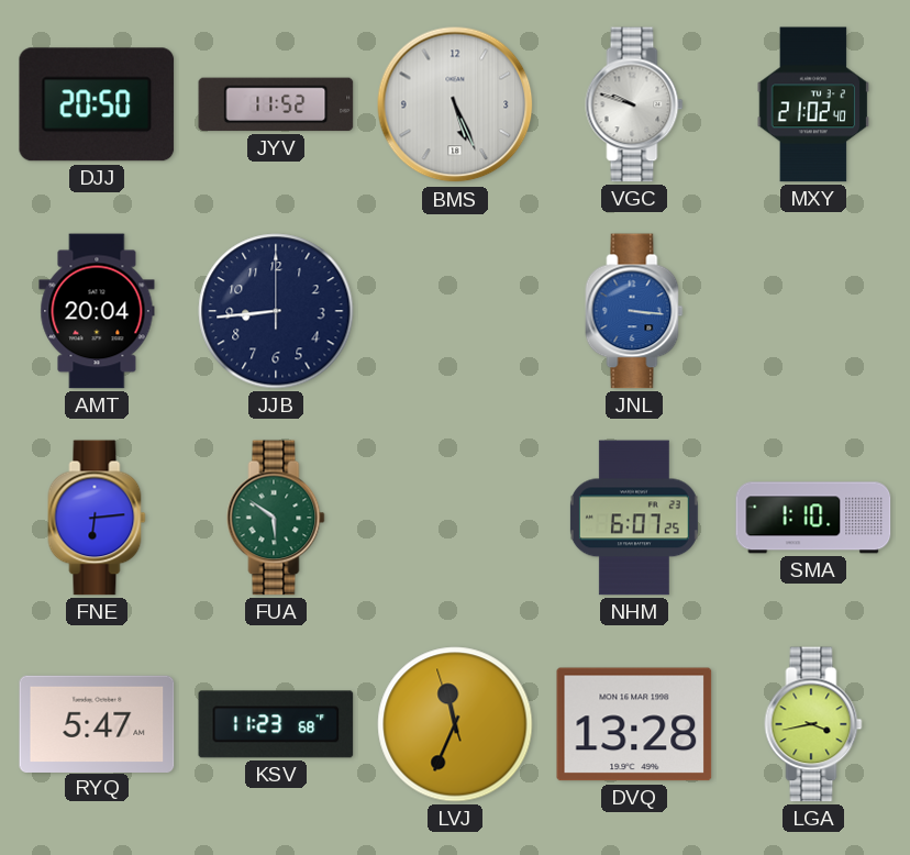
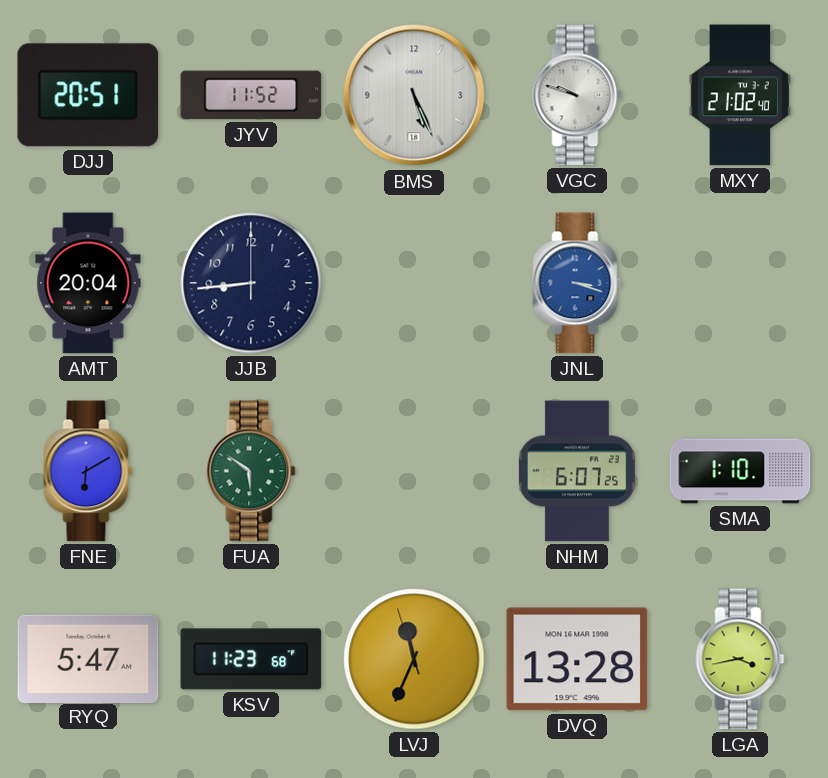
DJJ: 20:50 -> 20:51
JNL: 3:16 -> 3:18
FNE: 6:14 -> 6:10
